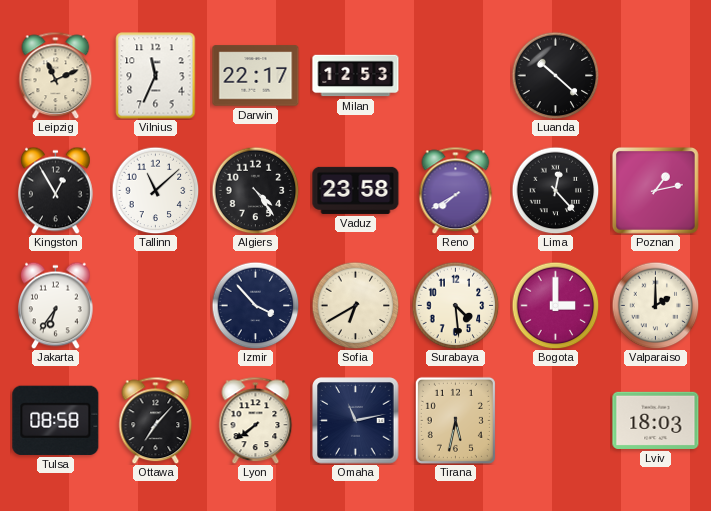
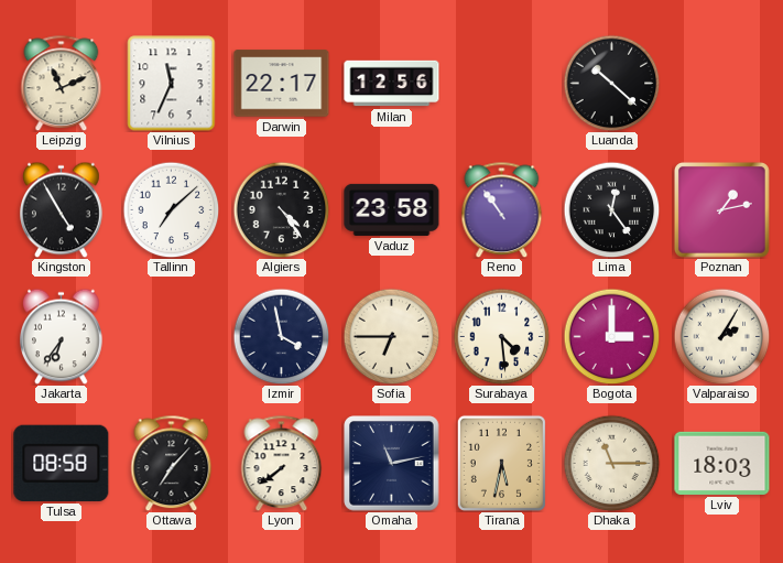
Milan: 12:53 -> 12:56
Kingston: 12:55 -> 4:55
Tallinn: 11:08 -> 7:08
Reno: 7:40 -> 10:54
Lima: 12:23 -> 12:24
Izmir: 3:53 -> 3:58
Sofia: 6:40 -> 6:45
Valparaiso: 2:00 -> 2:05
Dhaka: none -> 11:15
